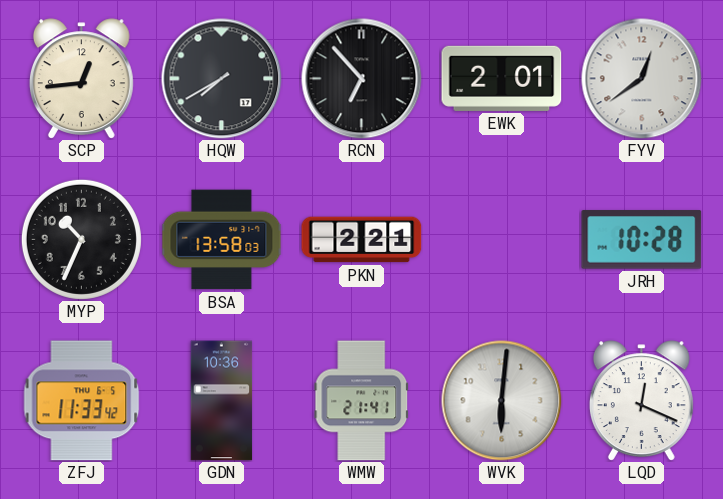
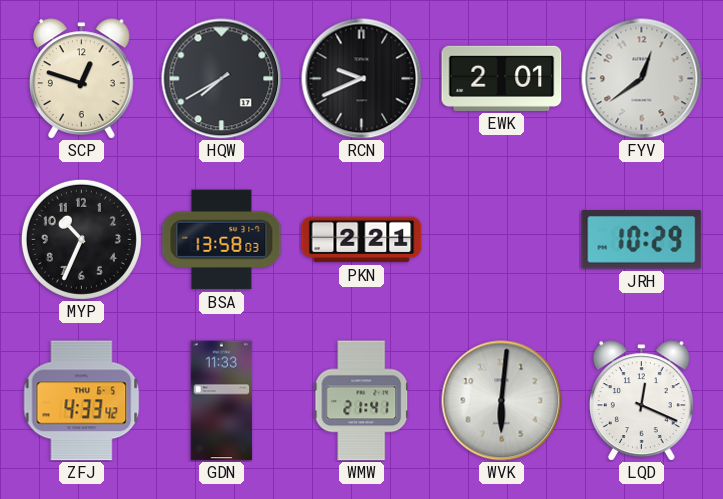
SCP: 12:44 -> 12:48
RCN: 6:53 -> 9:41
JRH: 10:28 -> 10:29
ZFJ: 11:33 -> 4:33
GDN: 10:36 -> 11:33
